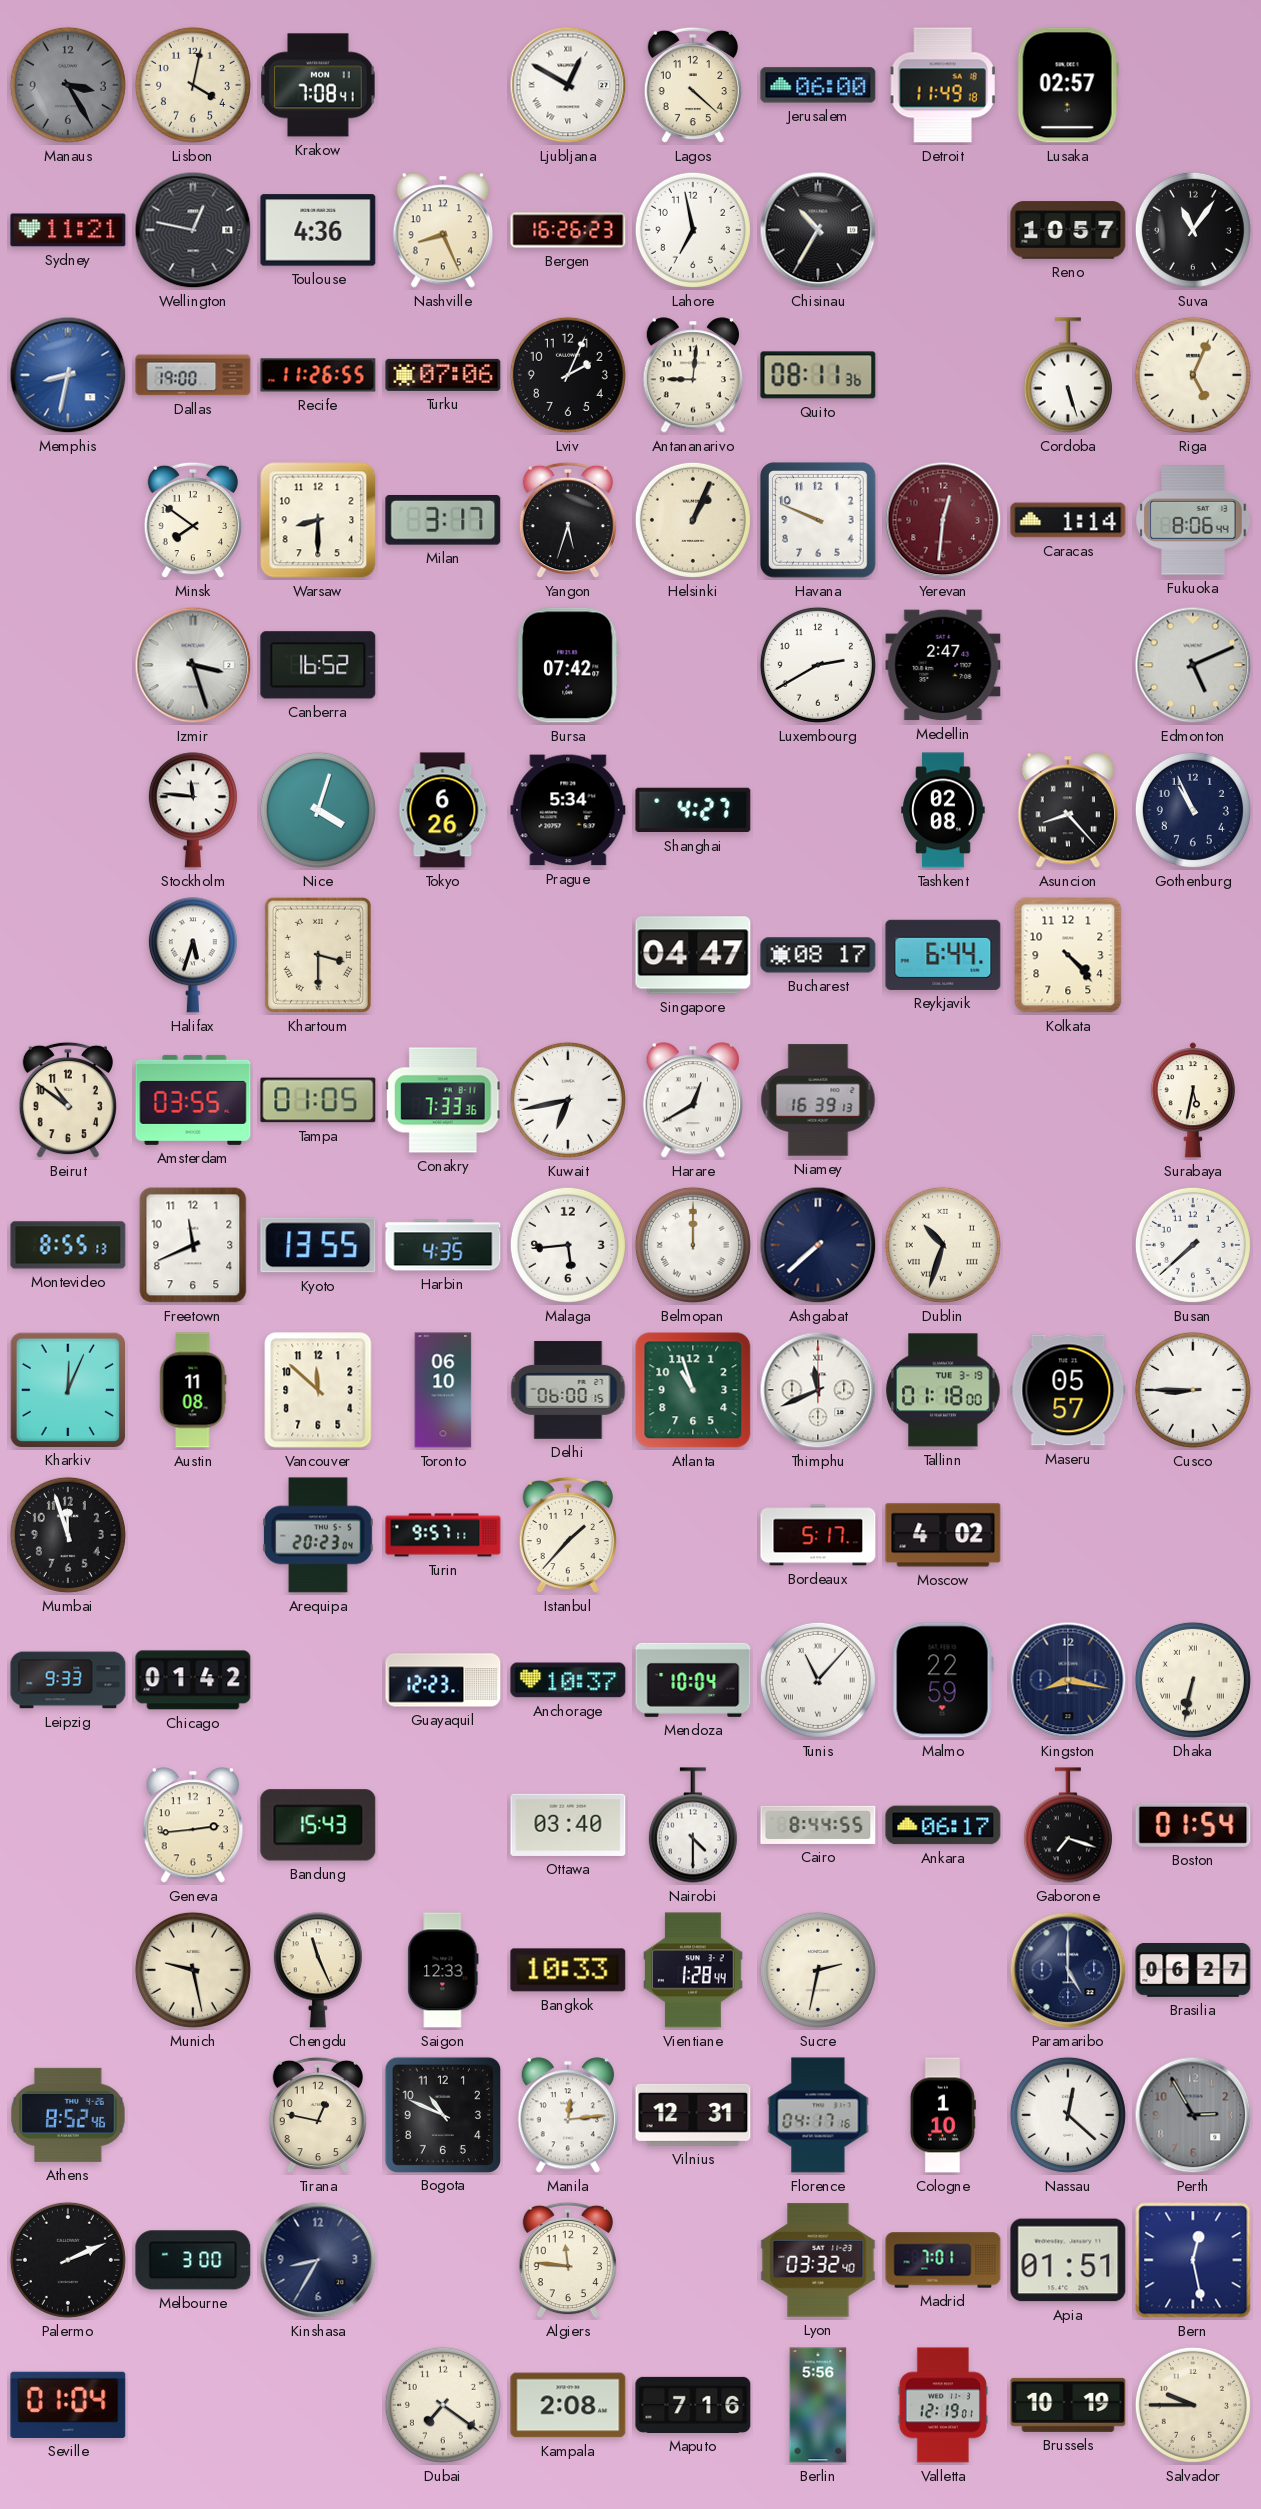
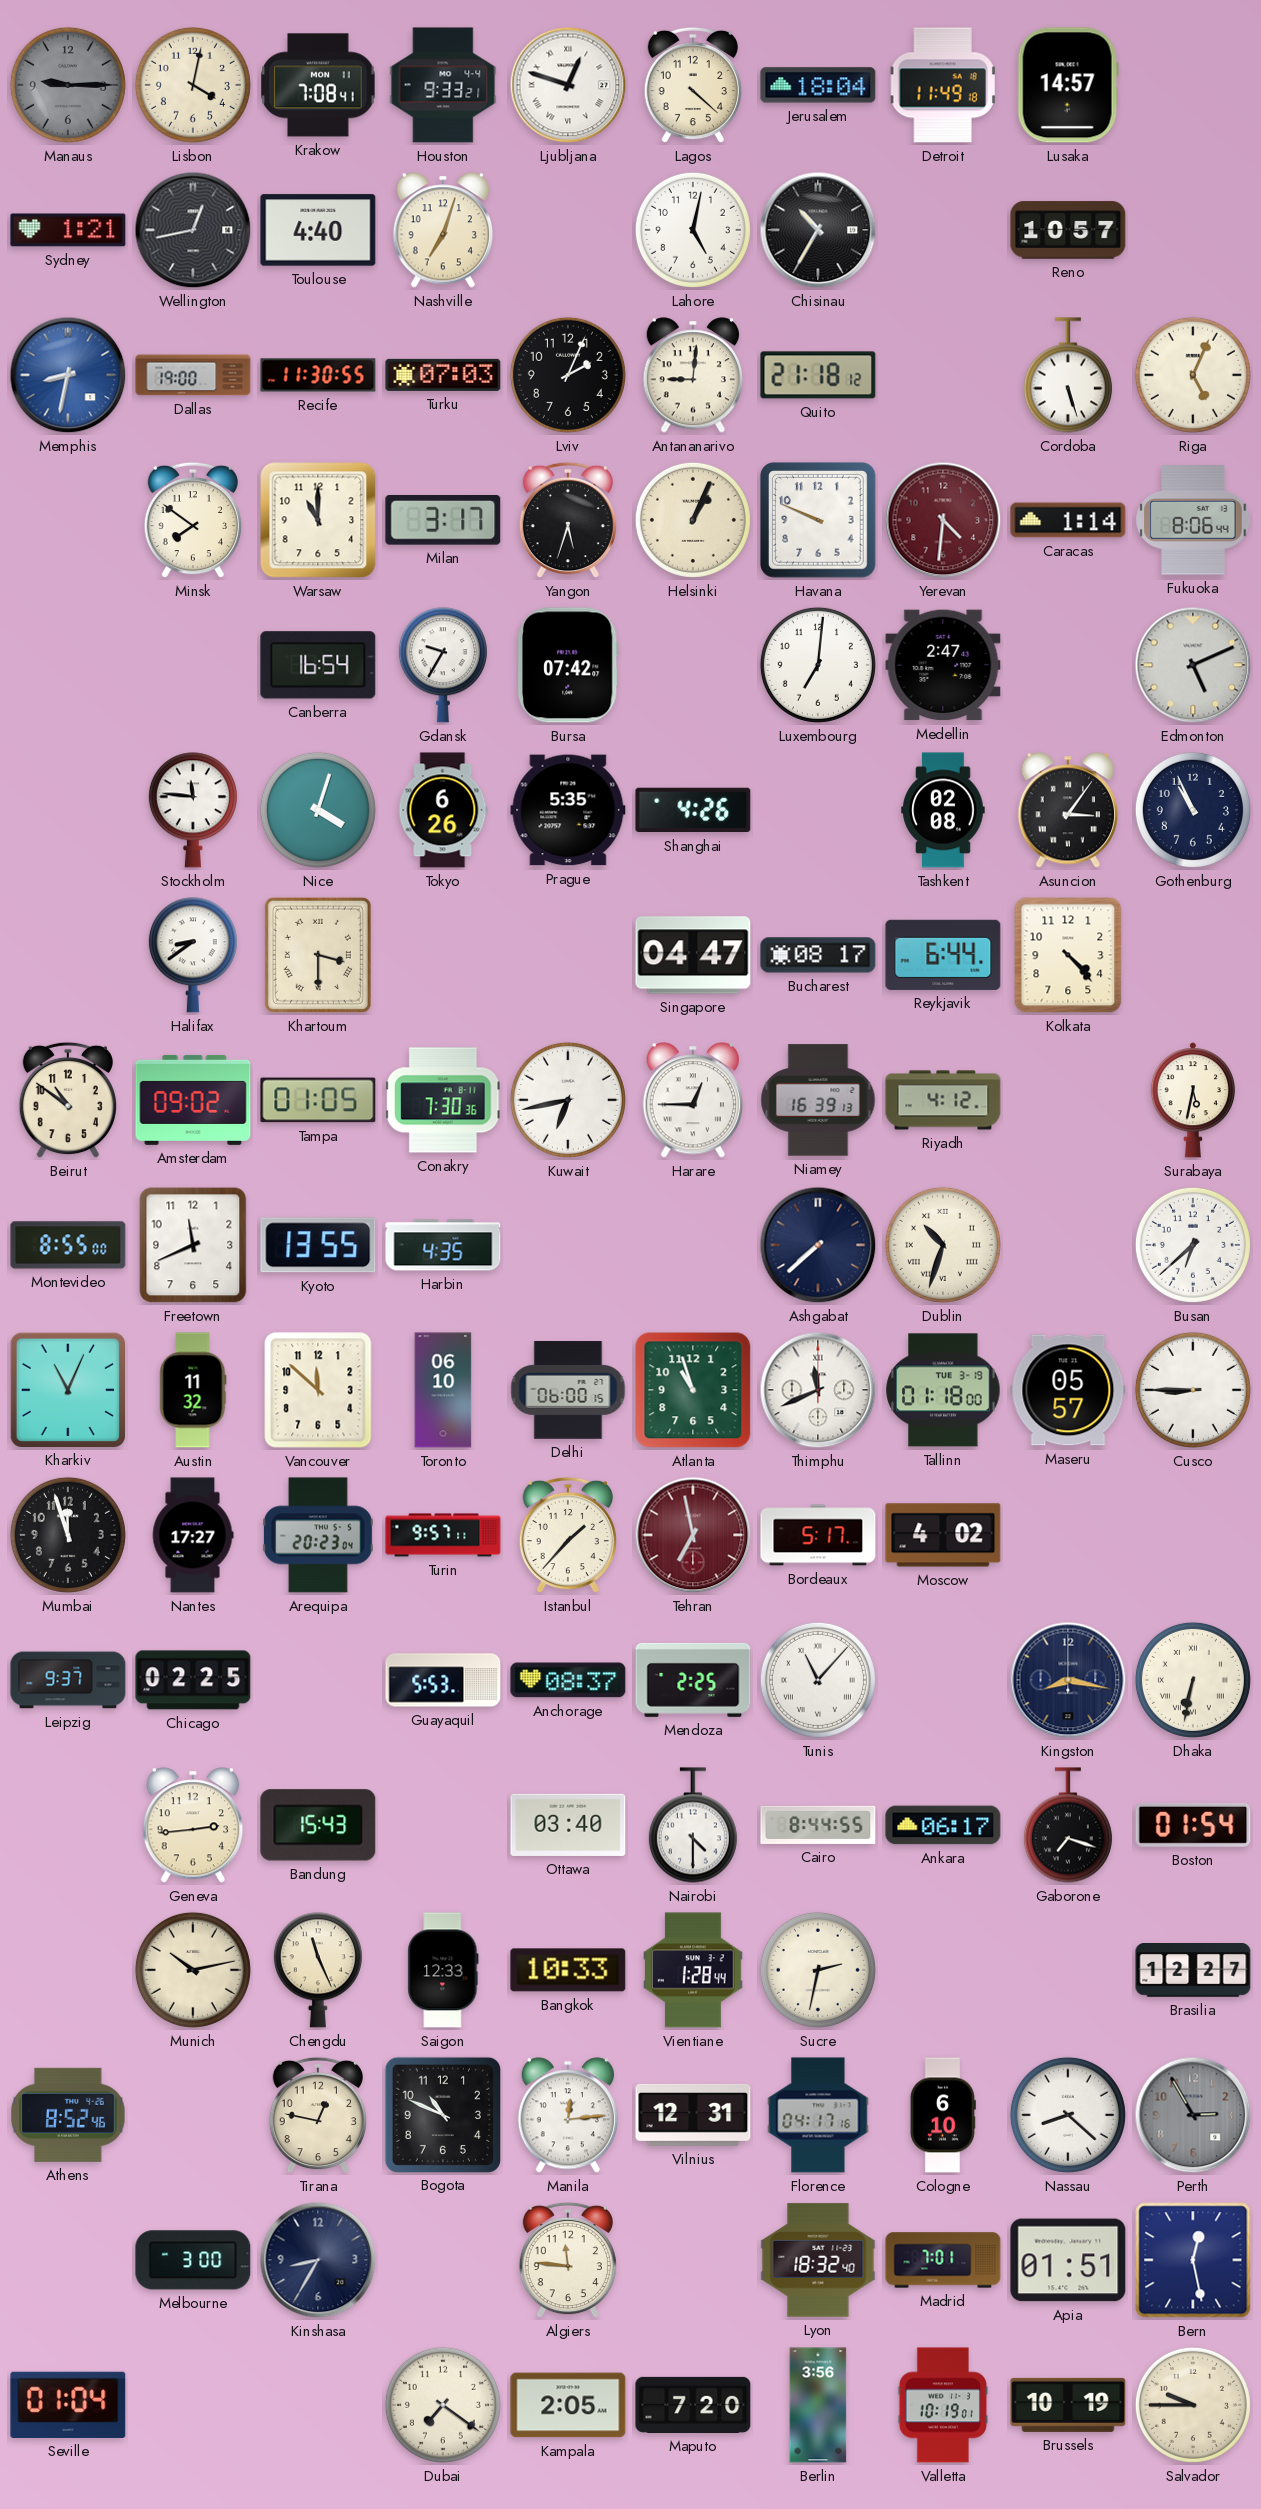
Manaus: 3:25 -> 9:15
Houston: none -> 9:33
Ljubljana: 12:50 -> 12:48
Jerusalem: 06:00 -> 18:04
Lusaka: 02:57 -> 14:57
Sydney: 11:21 -> 1:21
Wellington: 12:47 -> 12:43
Toulouse: 4:36 -> 4:40
Nashville: 8:26 -> 7:03
Bergen: 16:26 -> none
Lahore: 6:58 -> 5:02
Suva: 11:06 -> none
Recife: 11:26 -> 11:30
Turku: 07:06 -> 07:03
Quito: 08:11 -> 21:18
Warsaw: 8:30 -> 11:00
Yerevan: 12:31 -> 4:31
Izmir: 3:27 -> none
Canberra: 16:52 -> 16:54
Gdansk: none -> 9:35
Luxembourg: 2:40 -> 7:01
Prague: 5:34 -> 5:35
Shanghai: 4:27 -> 4:26
Asuncion: 8:23 -> 3:06
Halifax: 5:33 -> 8:39
Amsterdam: 03:55 -> 09:02
Conakry: 7:33 -> 7:30
Harare: 12:40 -> 12:45
Riyadh: none -> 4:12
Montevideo: 8:55:13 -> 8:55:00
Malaga: 5:44 -> none
Belmopan: 12:00 -> none
Busan: 7:38 -> 6:38
Kharkiv: 12:04 -> 11:04
Austin: 11:08 -> 11:32
Nantes: none -> 17:27
Tehran: none -> 6:58
Leipzig: 9:33 -> 9:37
Chicago: 01:42 -> 02:25
Guayaquil: 12:23 -> 5:53
Anchorage: 10:37 -> 08:37
Mendoza: 10:04 -> 2:25
Malmo: 22:59 -> none
Munich: 9:28 -> 10:13
Paramaribo: 5:00 -> none
Brasilia: 06:27 -> 12:27
Cologne: 1:10 -> 6:10
Nassau: 12:22 -> 8:22
Palermo: 2:11 -> none
Lyon: 03:32 -> 18:32
Kampala: 2:08 -> 2:05
Maputo: 7:16 -> 7:20
Berlin: 5:56 -> 3:56
Valletta: 12:19 -> 10:19
